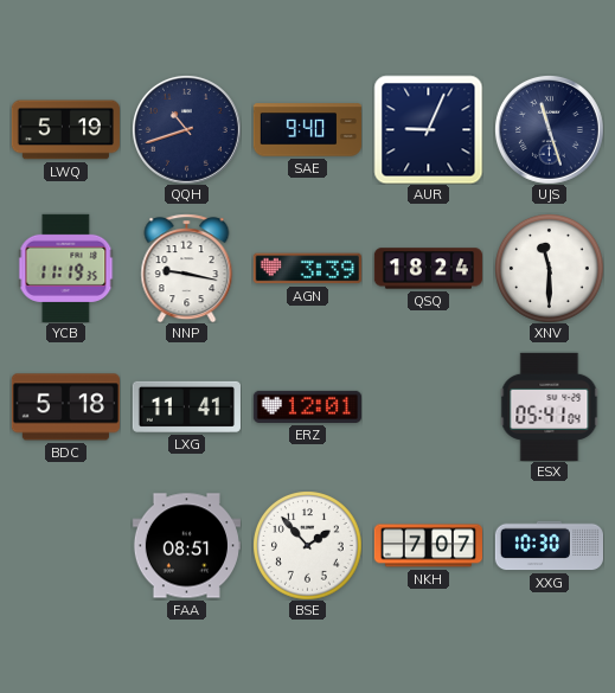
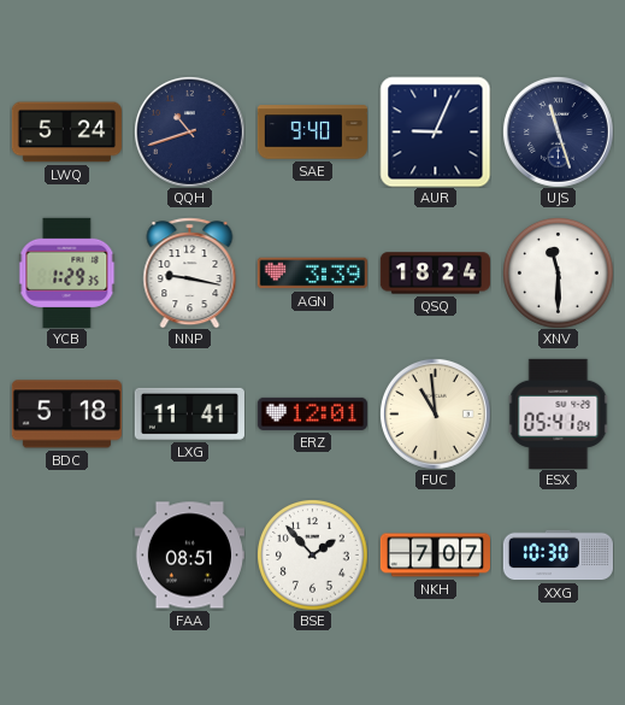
LWQ: 5:19 -> 5:24
YCB: 11:19 -> 1:29
FUC: none -> 10:59
